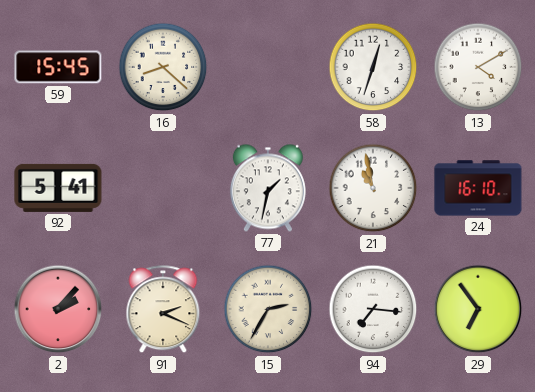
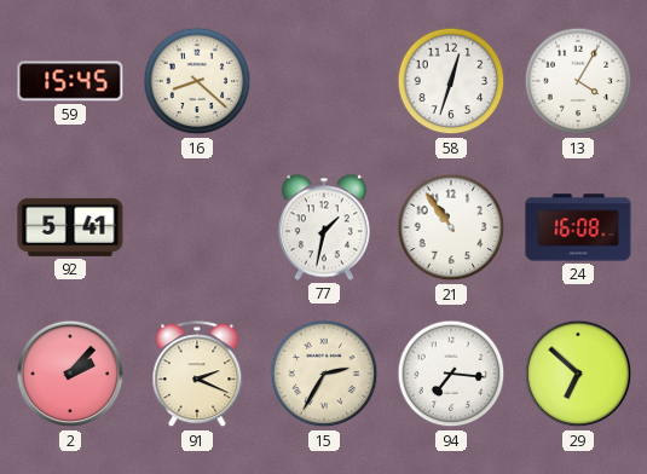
13: 4:10 -> 4:05
21: 10:58 -> 10:54
24: 16:10 -> 16:08
29: 6:54 -> 6:52
